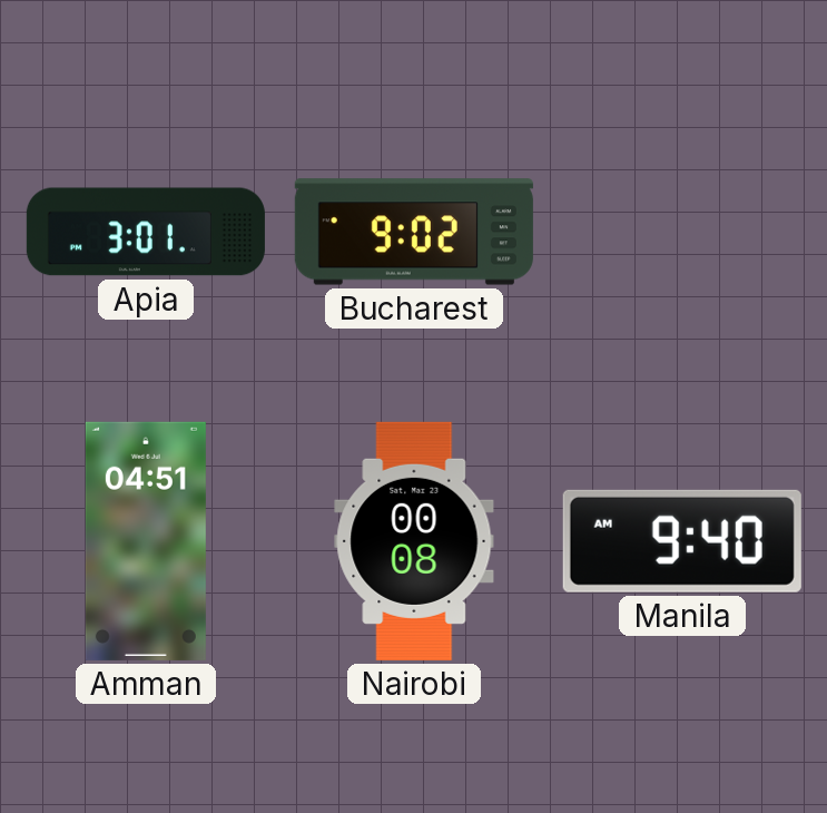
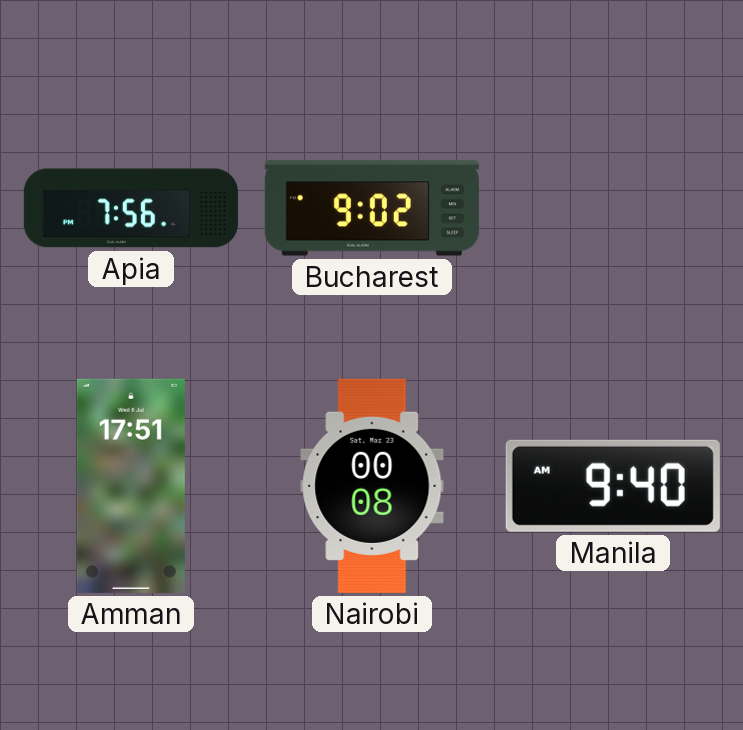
Apia: 3:01 -> 7:56
Amman: 04:51 -> 17:51
